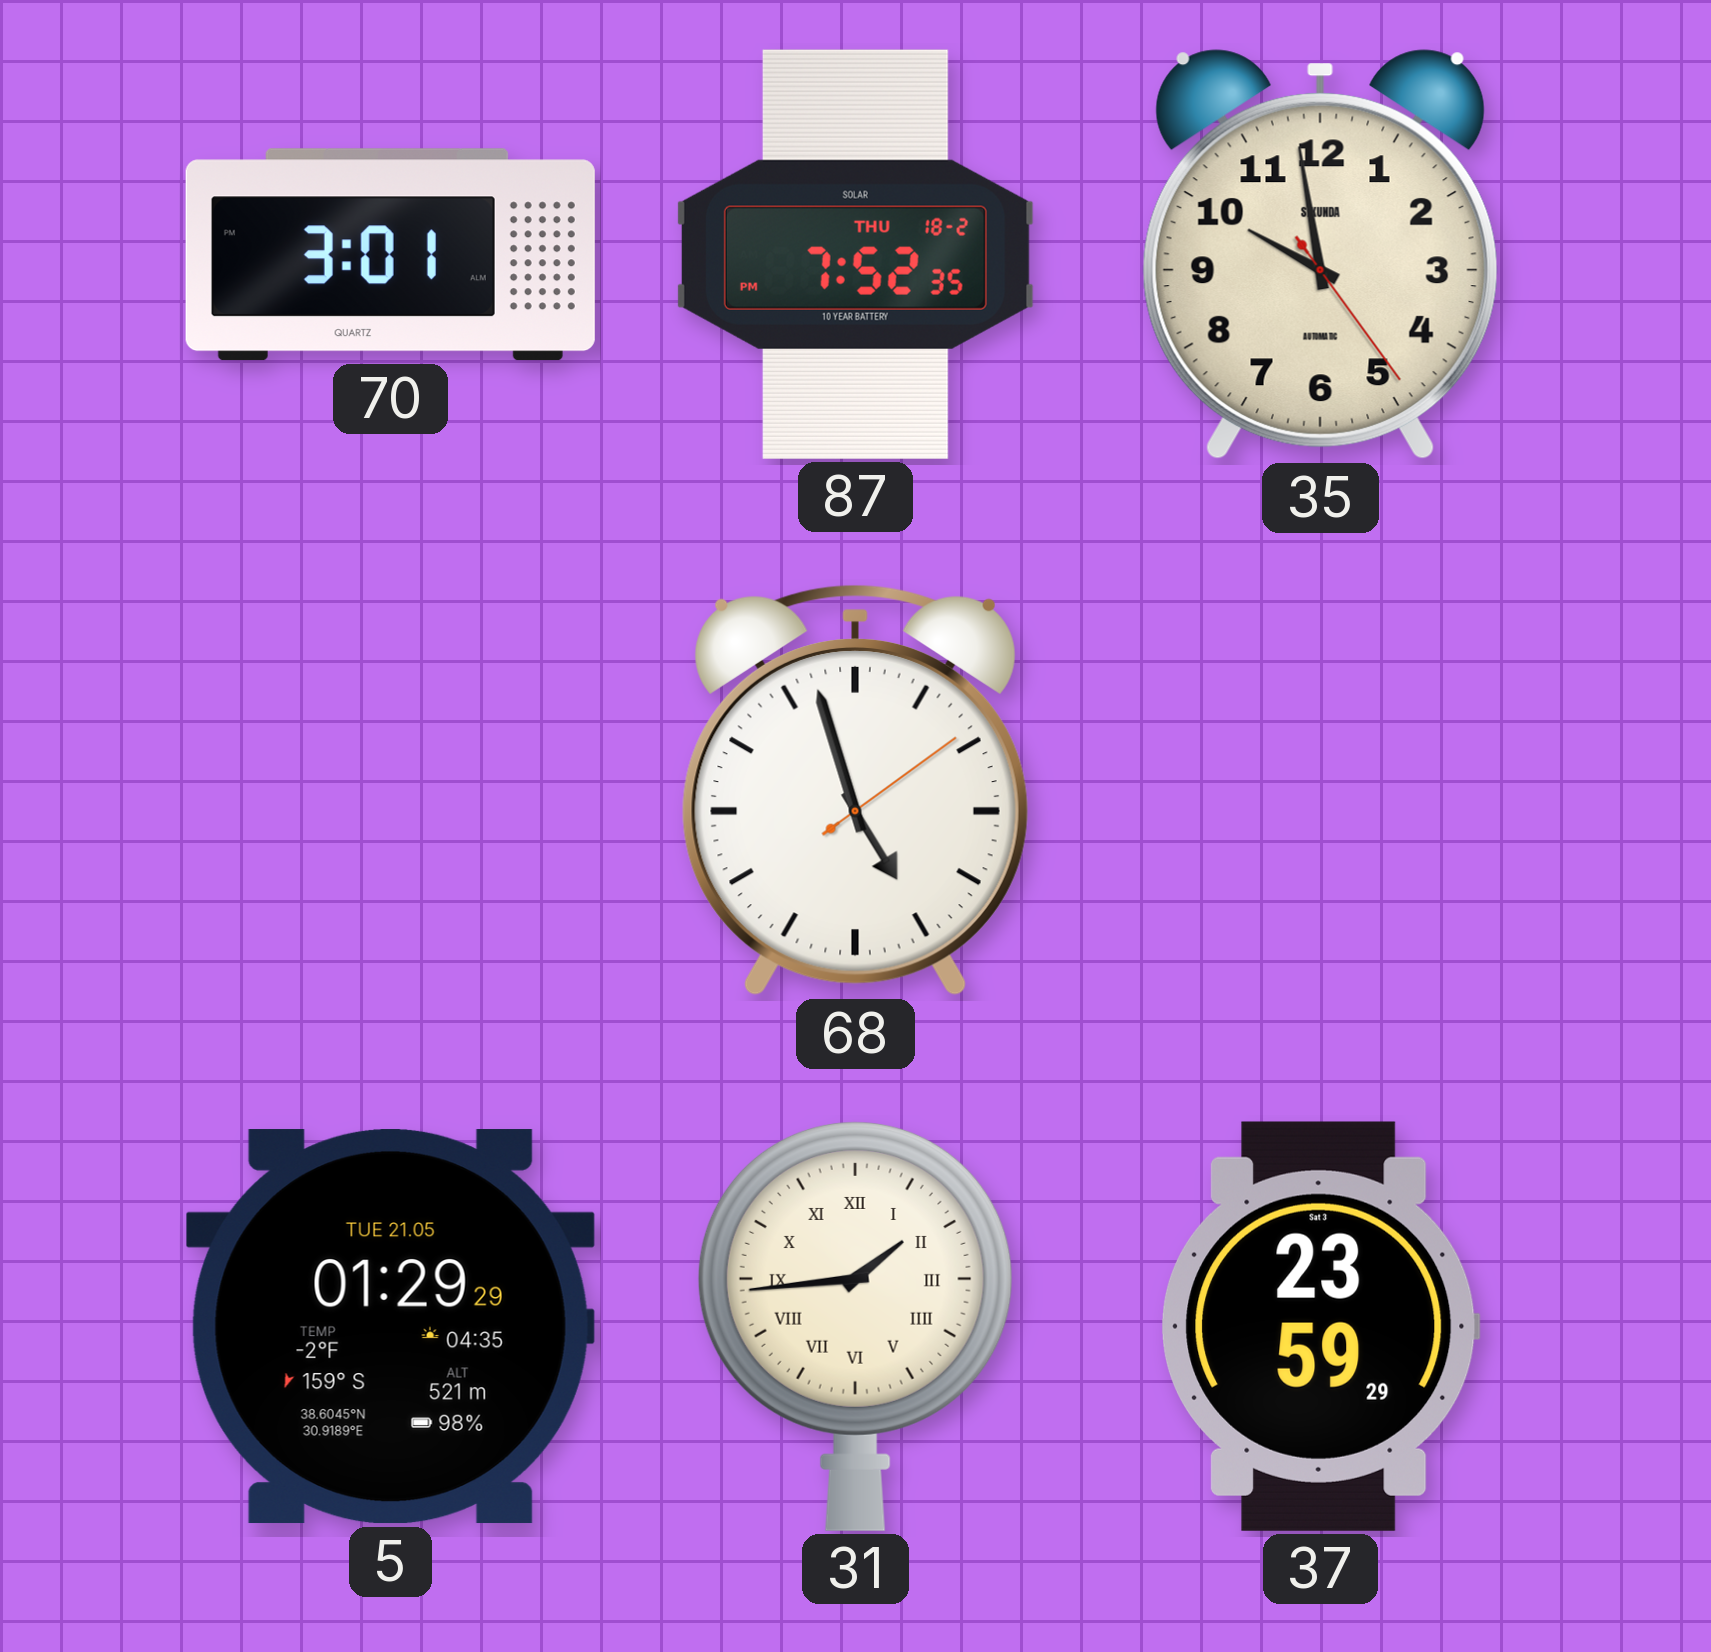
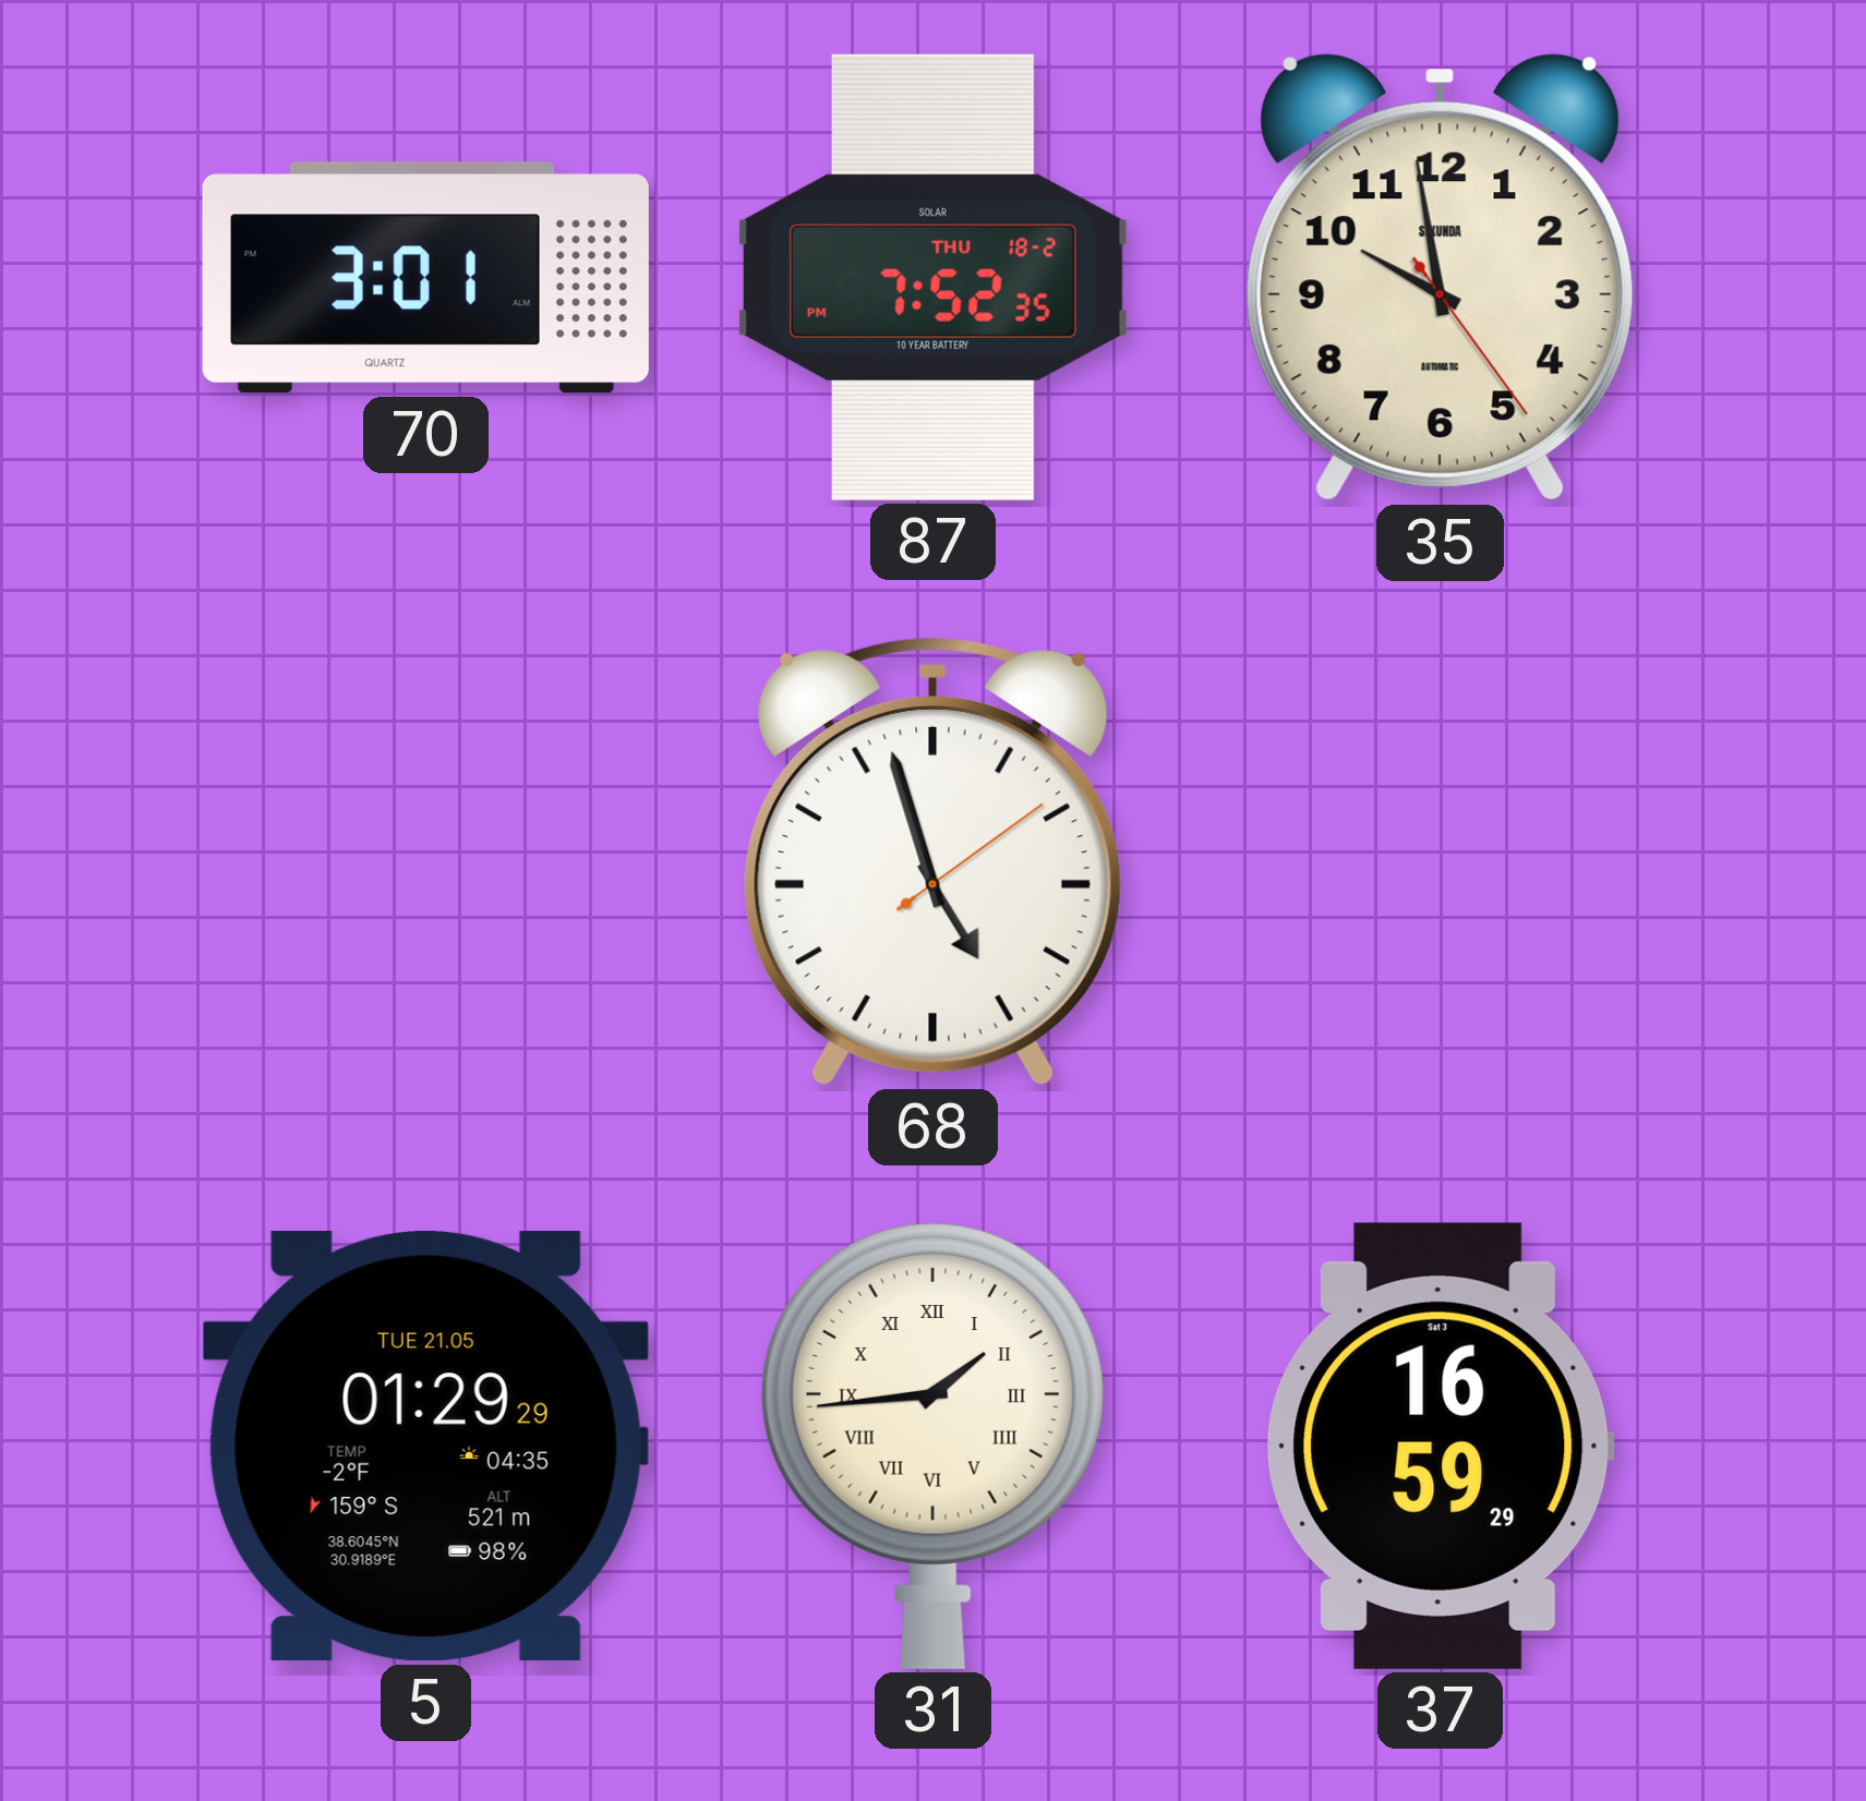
37: 23:59 -> 16:59
